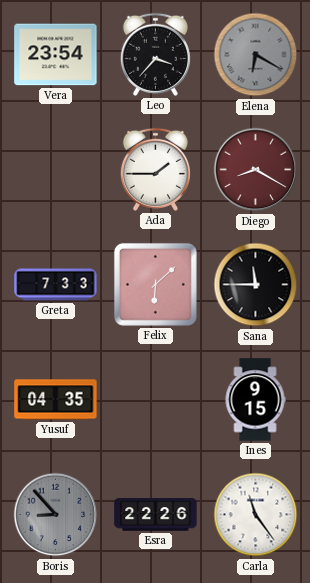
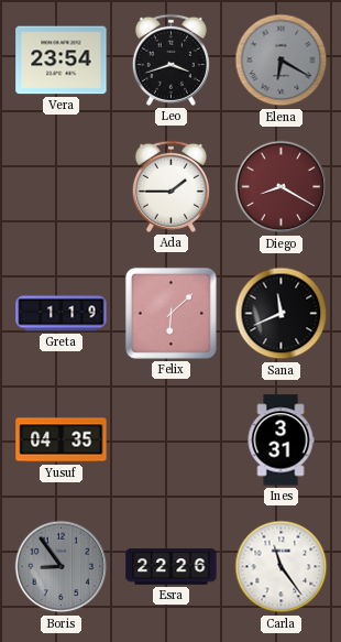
Leo: 3:37 -> 3:42
Greta: 7:33 -> 1:19
Sana: 11:45 -> 11:41
Ines: 9:15 -> 3:31
Boris: 8:53 -> 8:54
